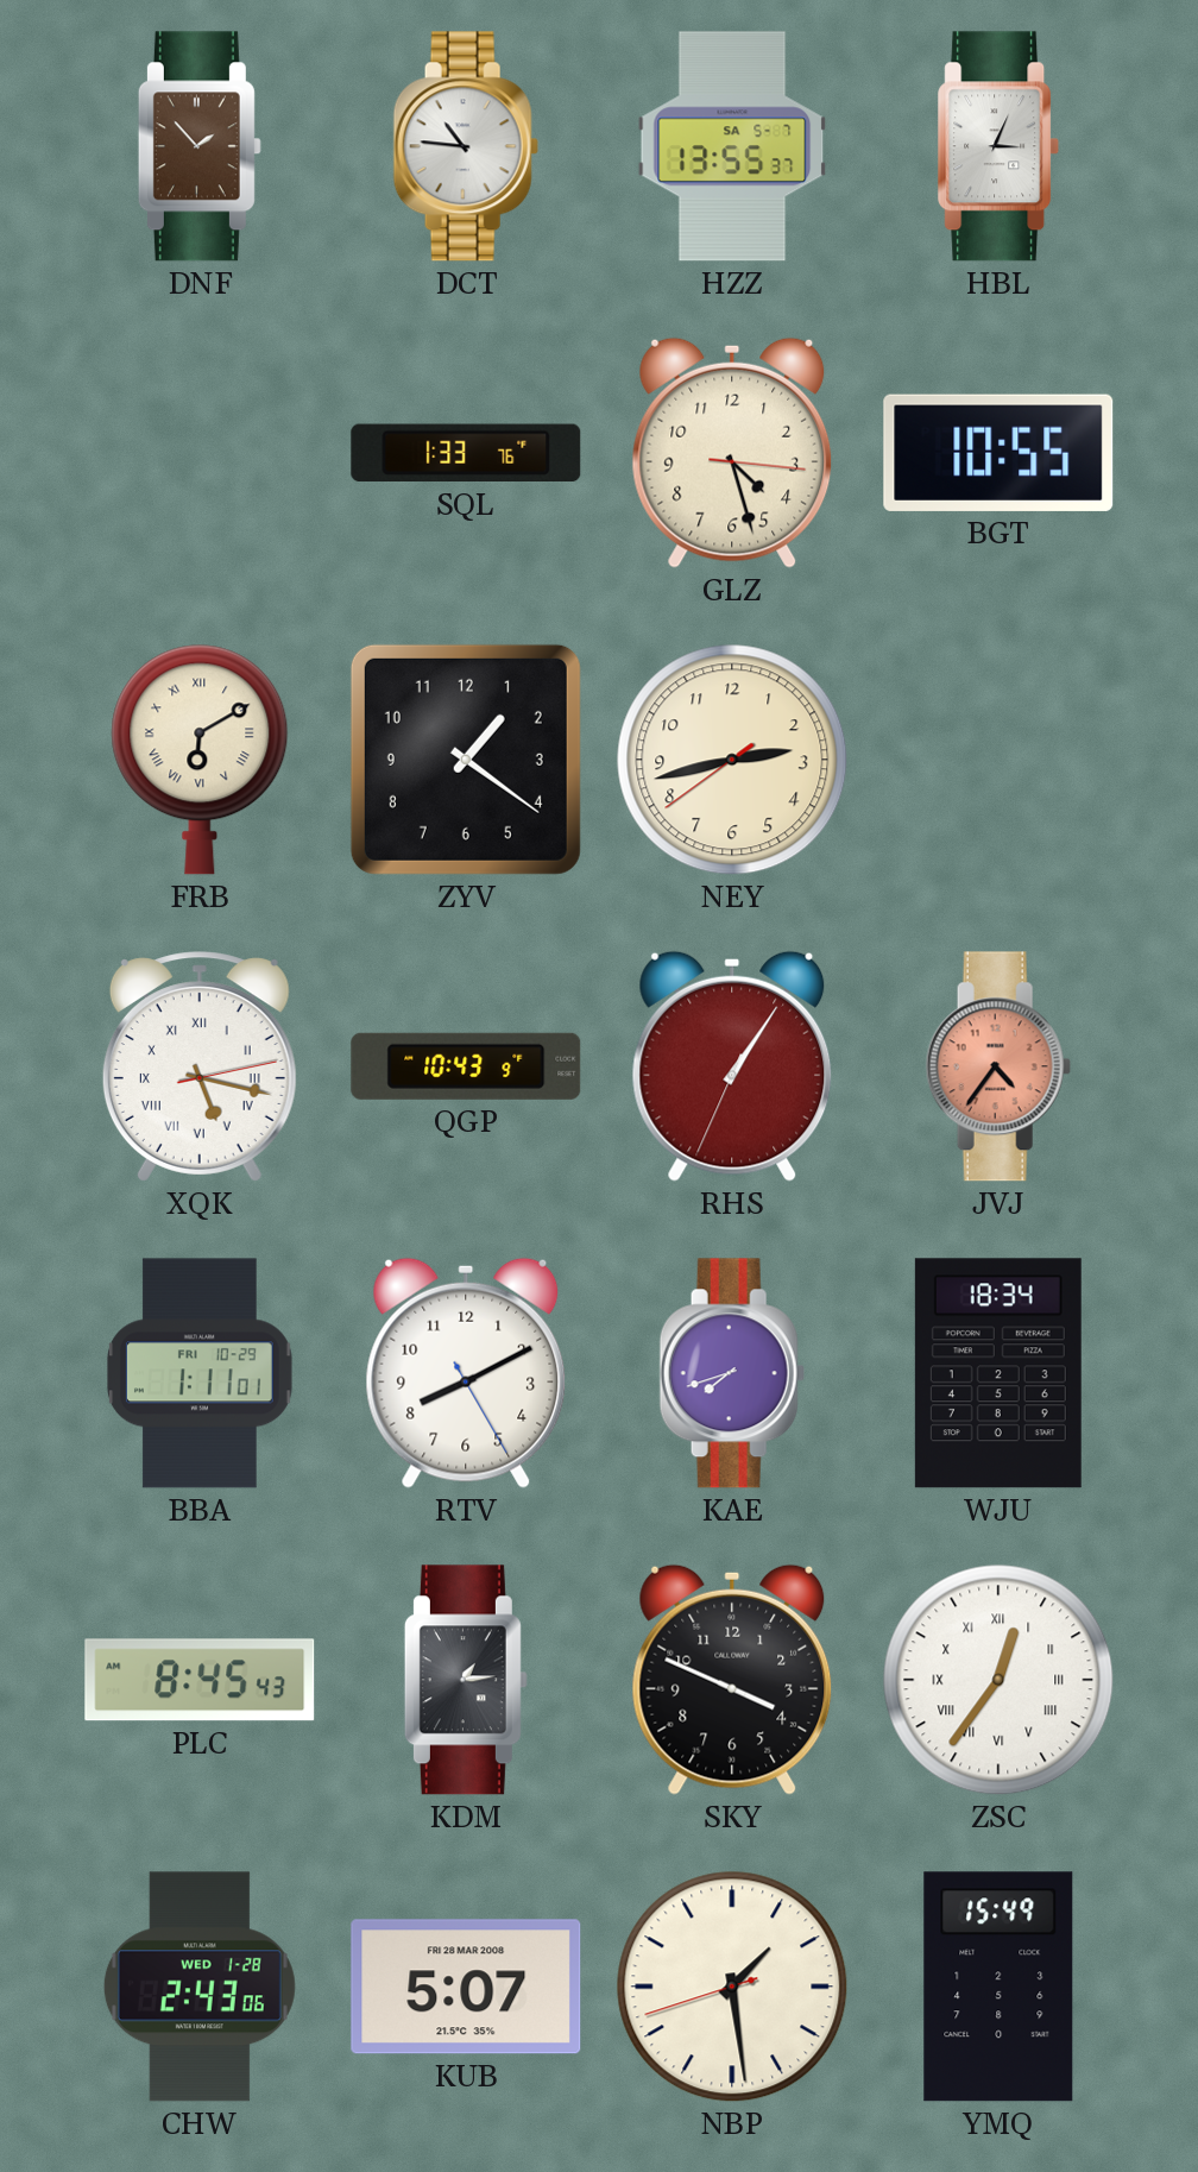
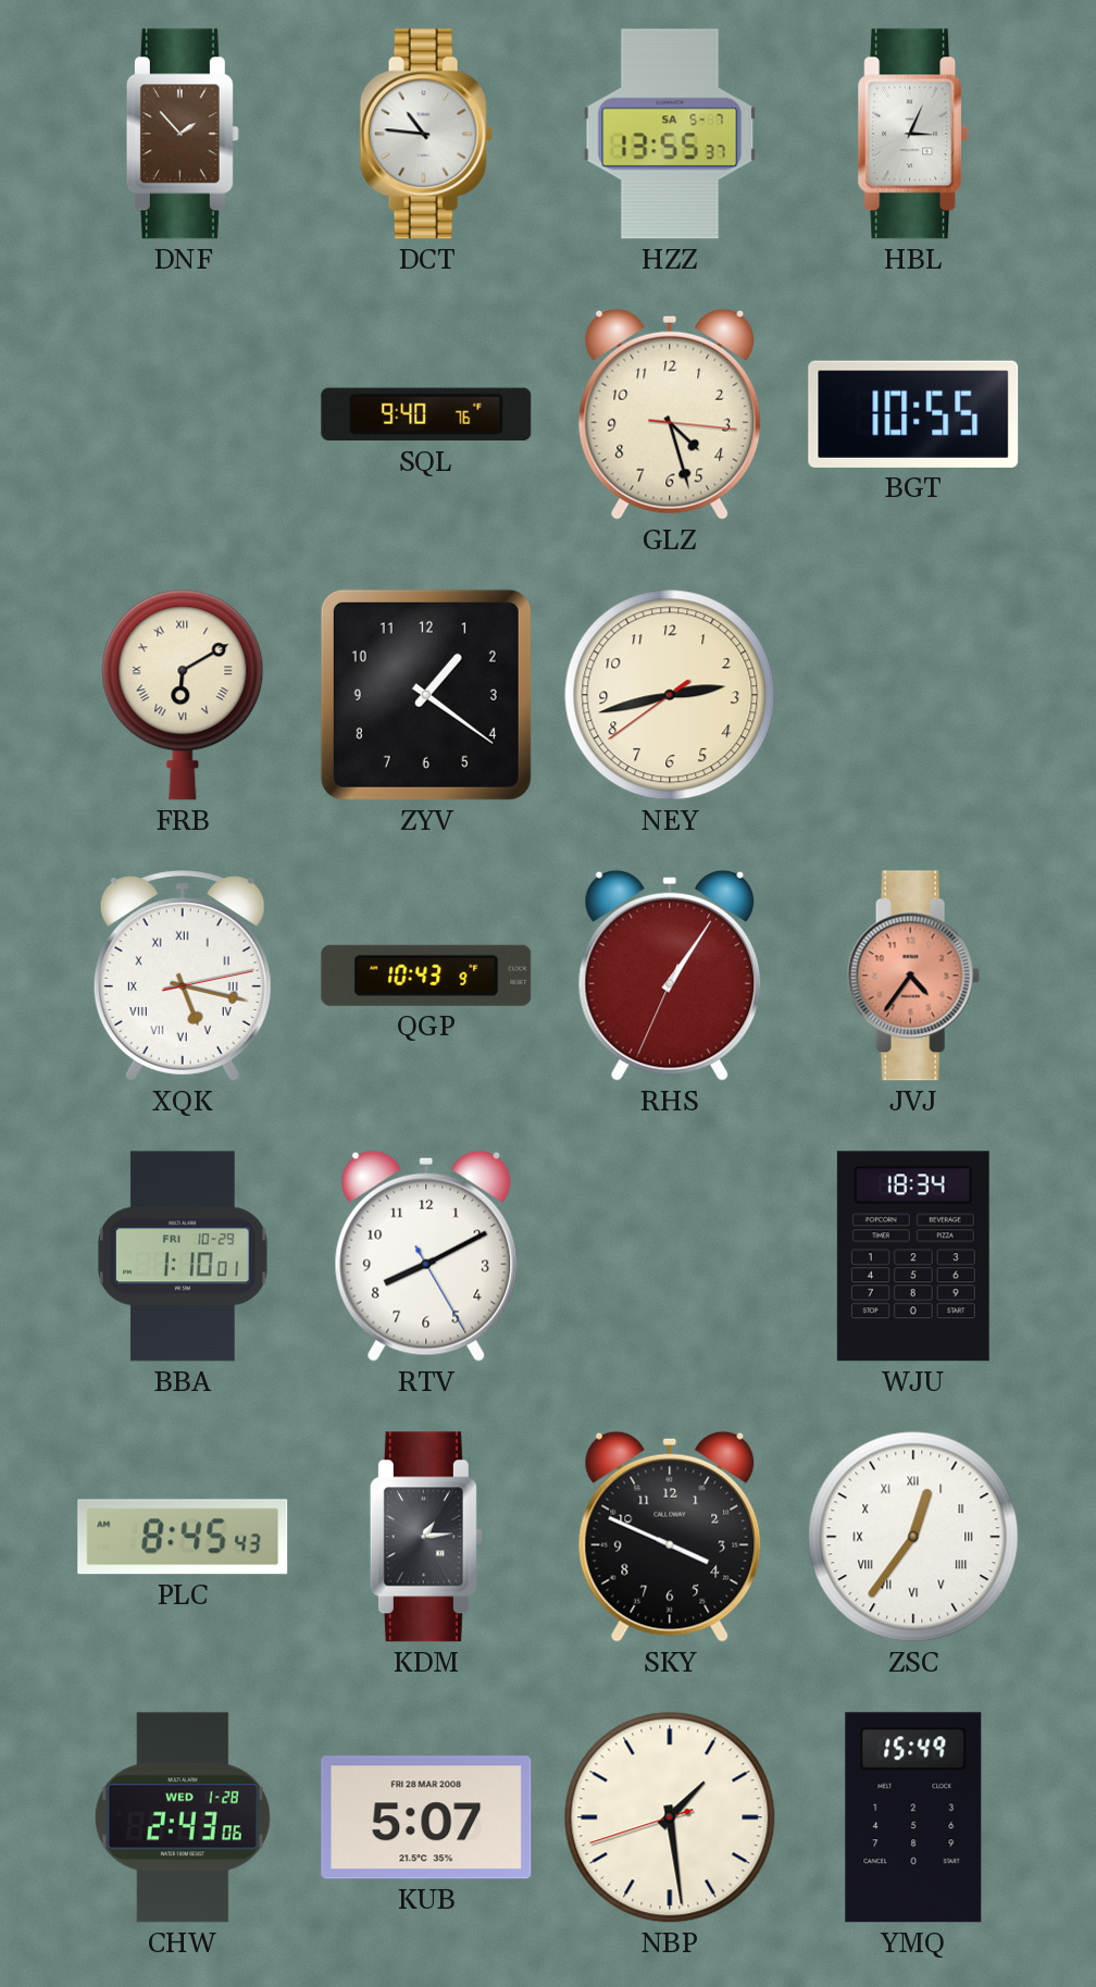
SQL: 1:33 -> 9:40
BBA: 1:11 -> 1:10
KAE: 7:42 -> none
